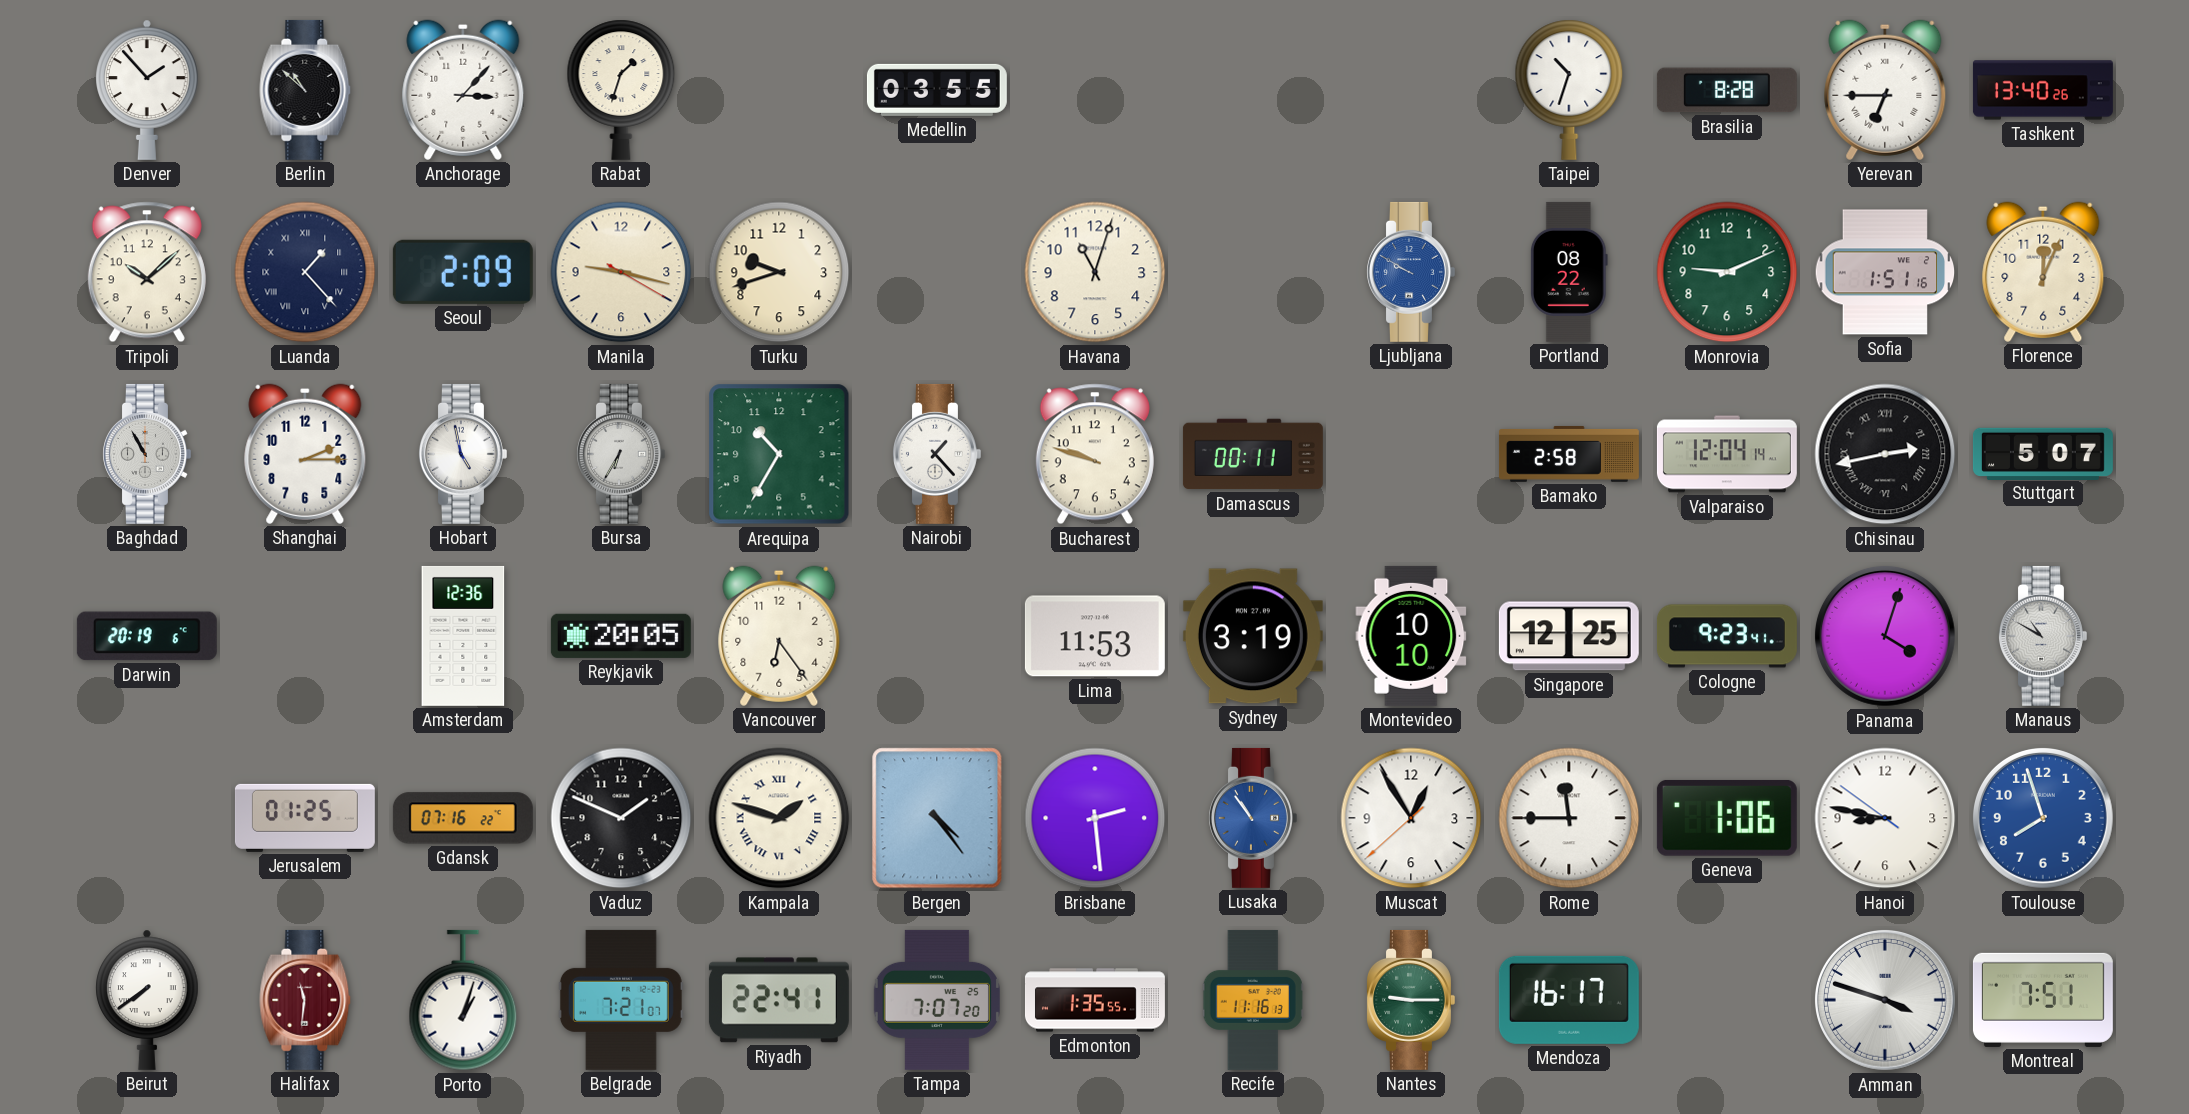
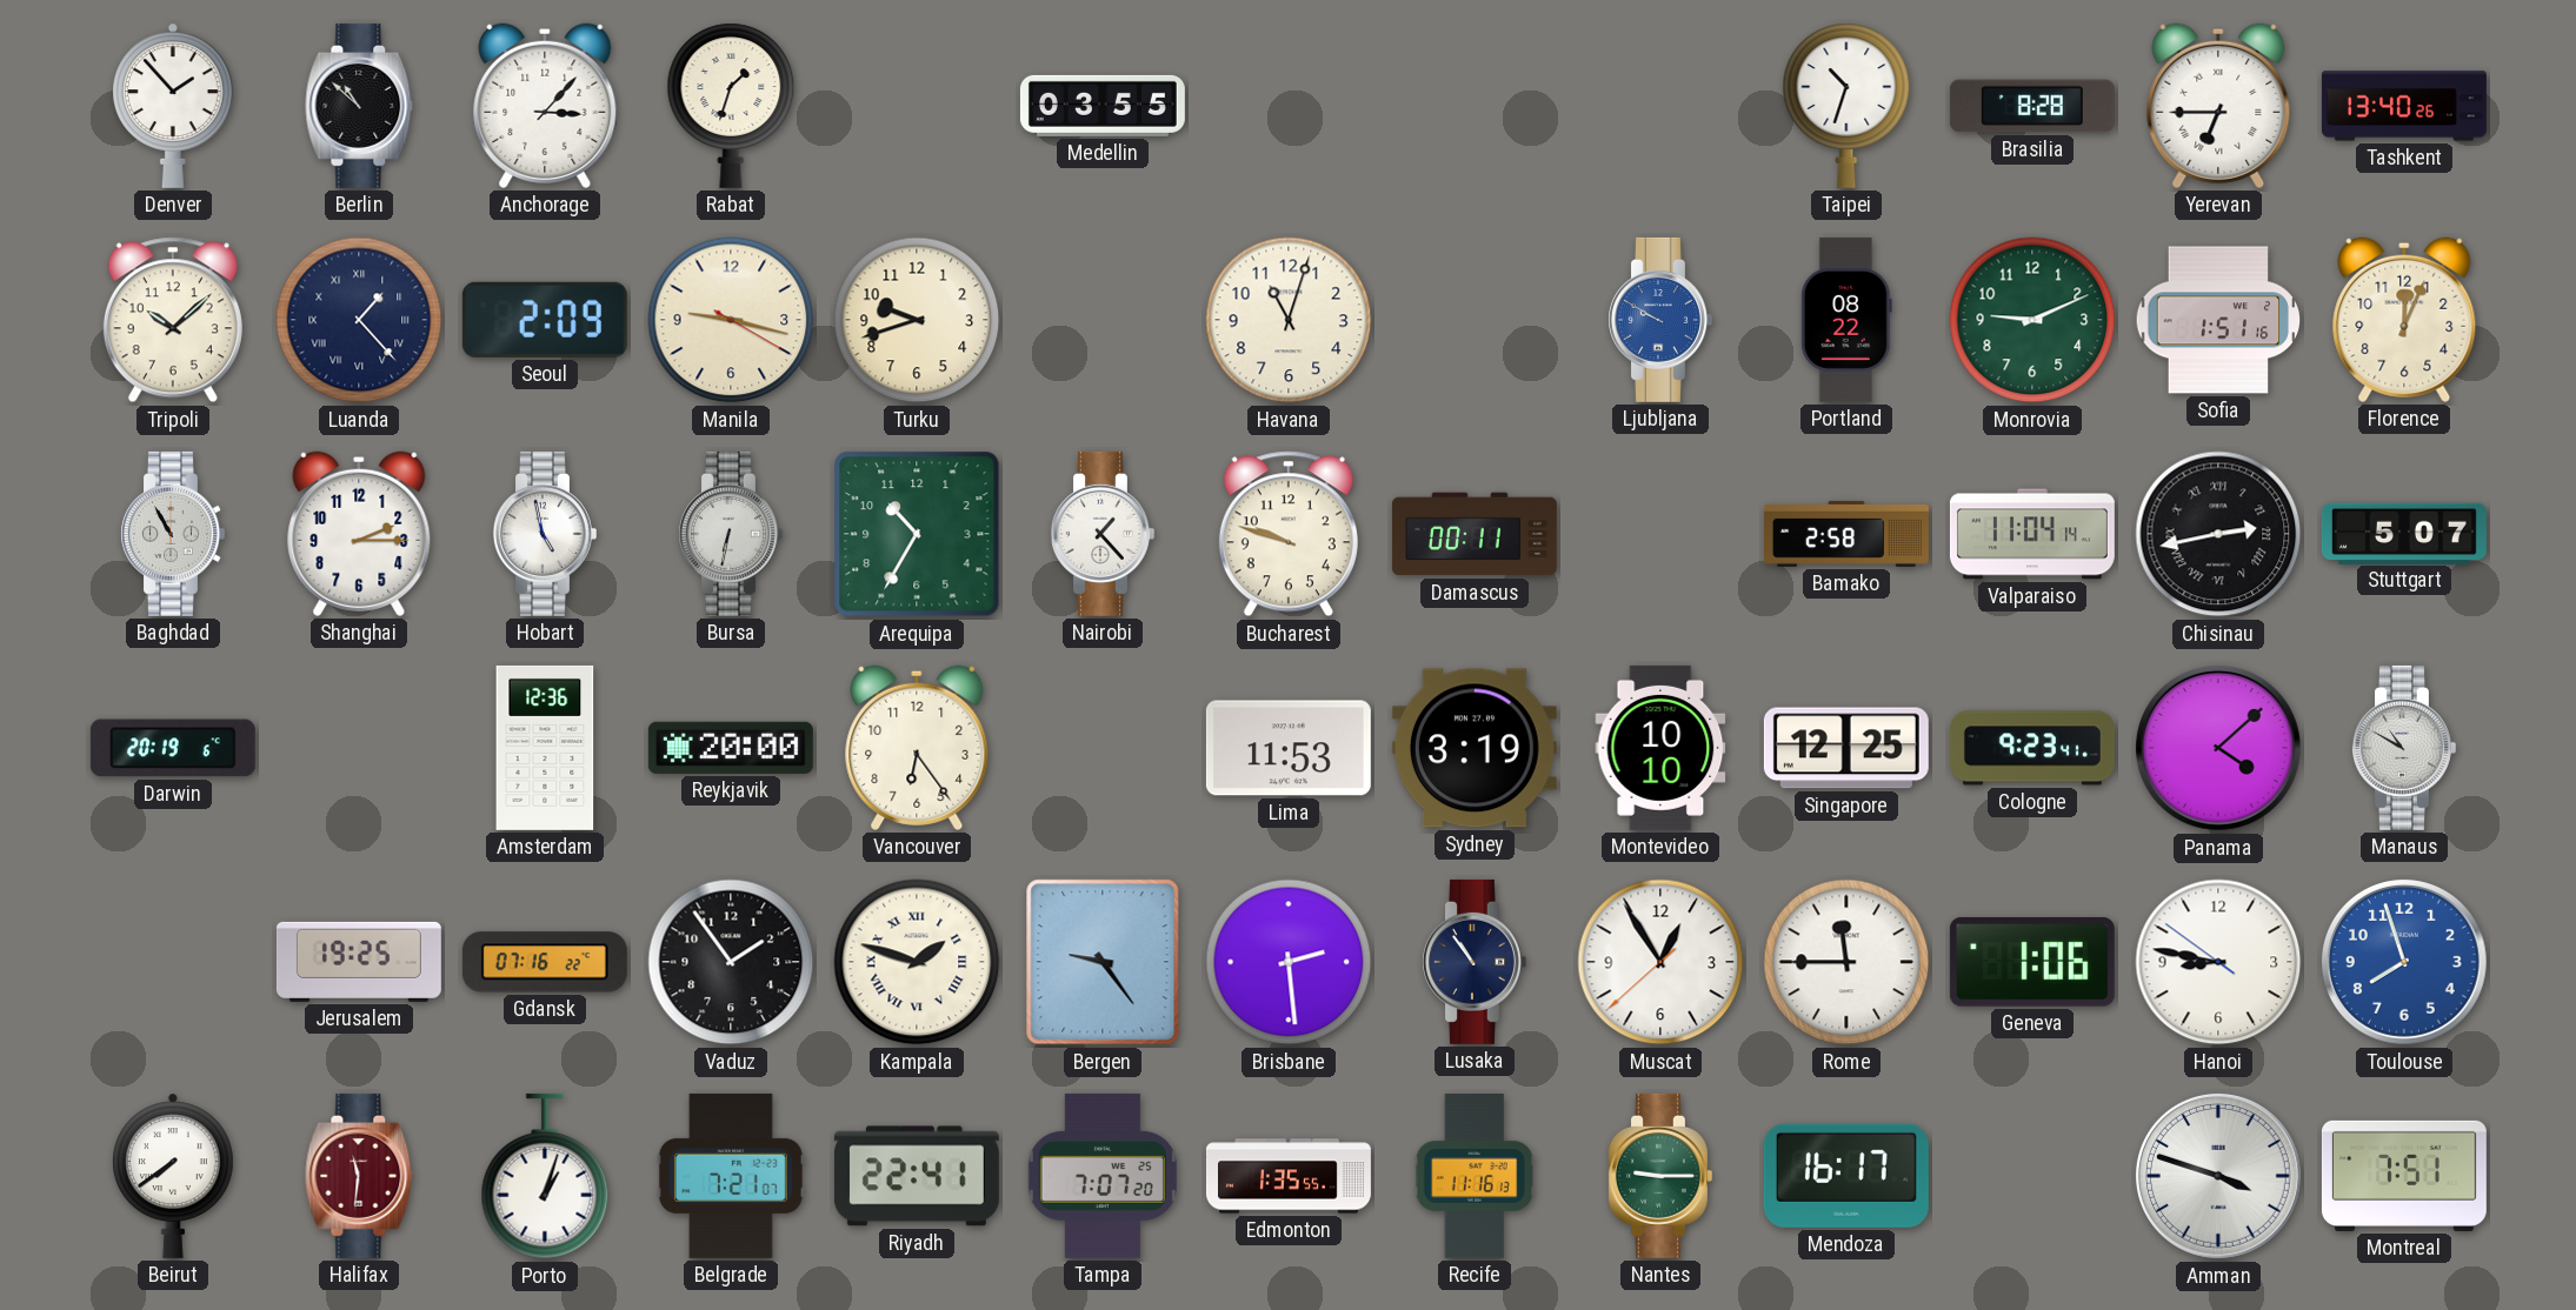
Bursa: 6:35 -> 6:32
Valparaiso: 12:04 -> 11:04
Reykjavik: 20:05 -> 20:00
Panama: 4:03 -> 4:08
Jerusalem: 01:25 -> 19:25
Vaduz: 1:49 -> 1:54
Bergen: 4:24 -> 9:24
Lusaka dial: blue -> navy
